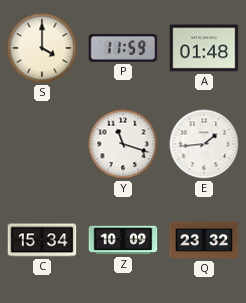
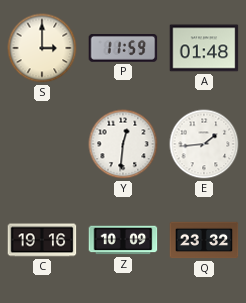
S: 4:00 -> 3:00
Y: 11:18 -> 12:31
C: 15:34 -> 19:16
